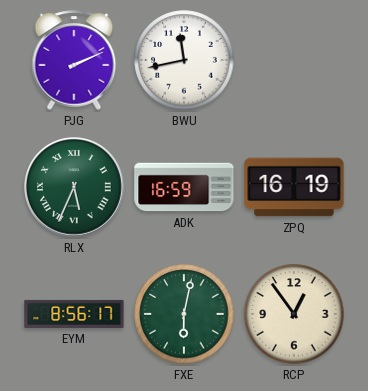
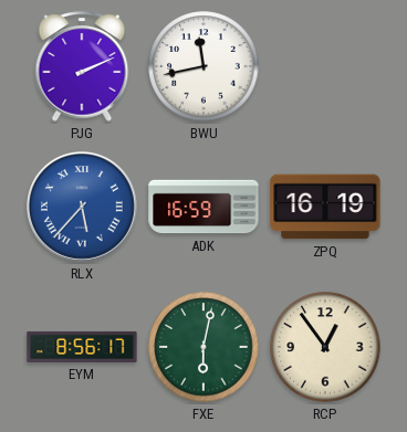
RLX: 5:34 -> 5:37
RLX dial: green -> blue
